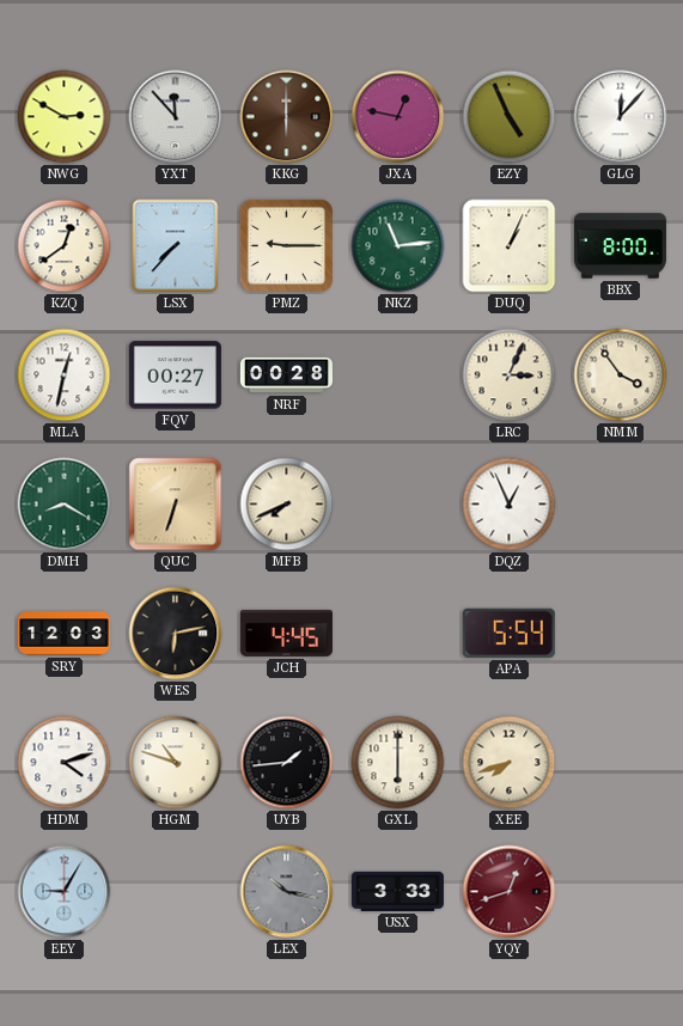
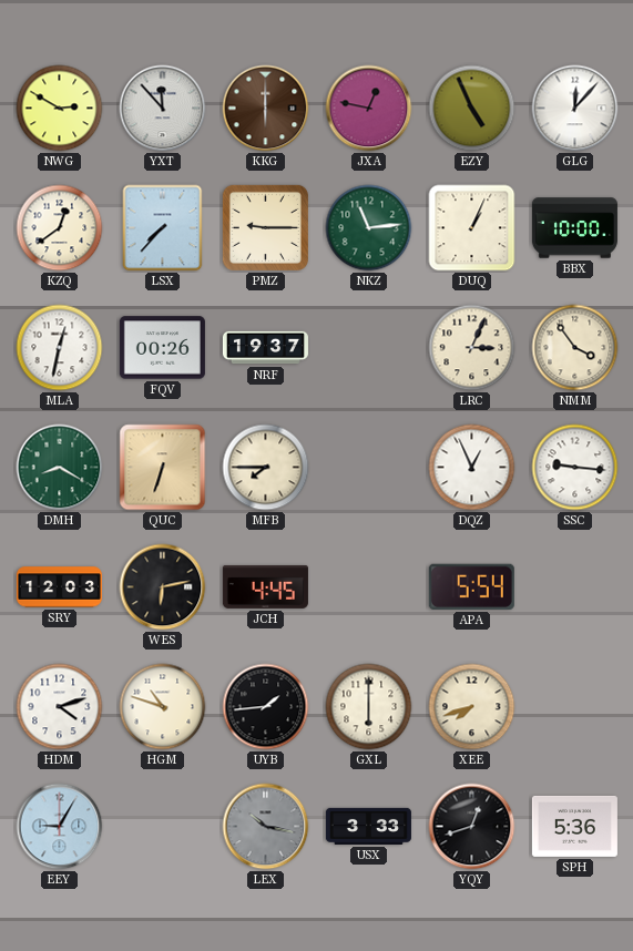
BBX: 8:00 -> 10:00
FQV: 00:27 -> 00:26
NRF: 00:28 -> 19:37
MFB: 7:41 -> 7:45
SSC: none -> 9:16
YQY dial: burgundy -> black
SPH: none -> 5:36
